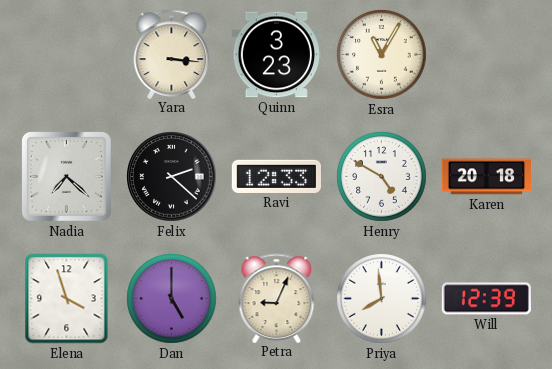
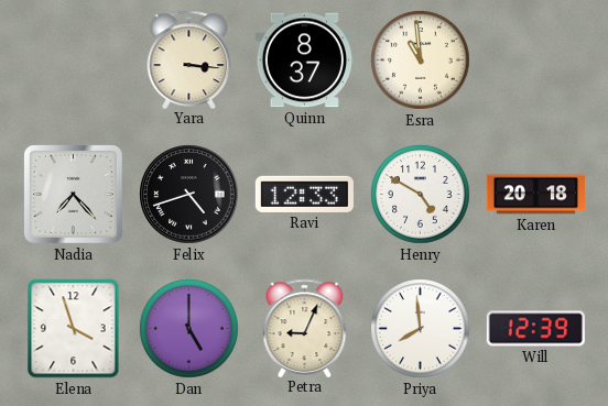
Quinn: 3:23 -> 8:37
Esra: 11:05 -> 10:59
Nadia: 7:22 -> 7:23
Felix: 2:22 -> 4:42
